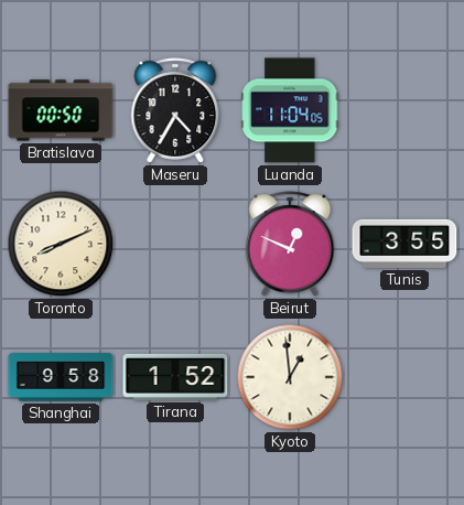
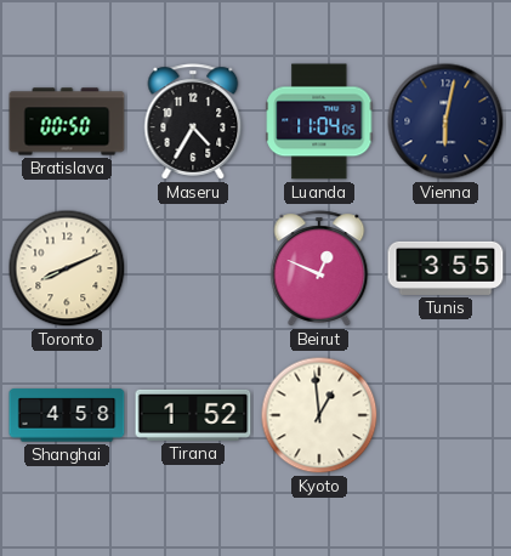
Vienna: none -> 6:02
Shanghai: 9:58 -> 4:58
